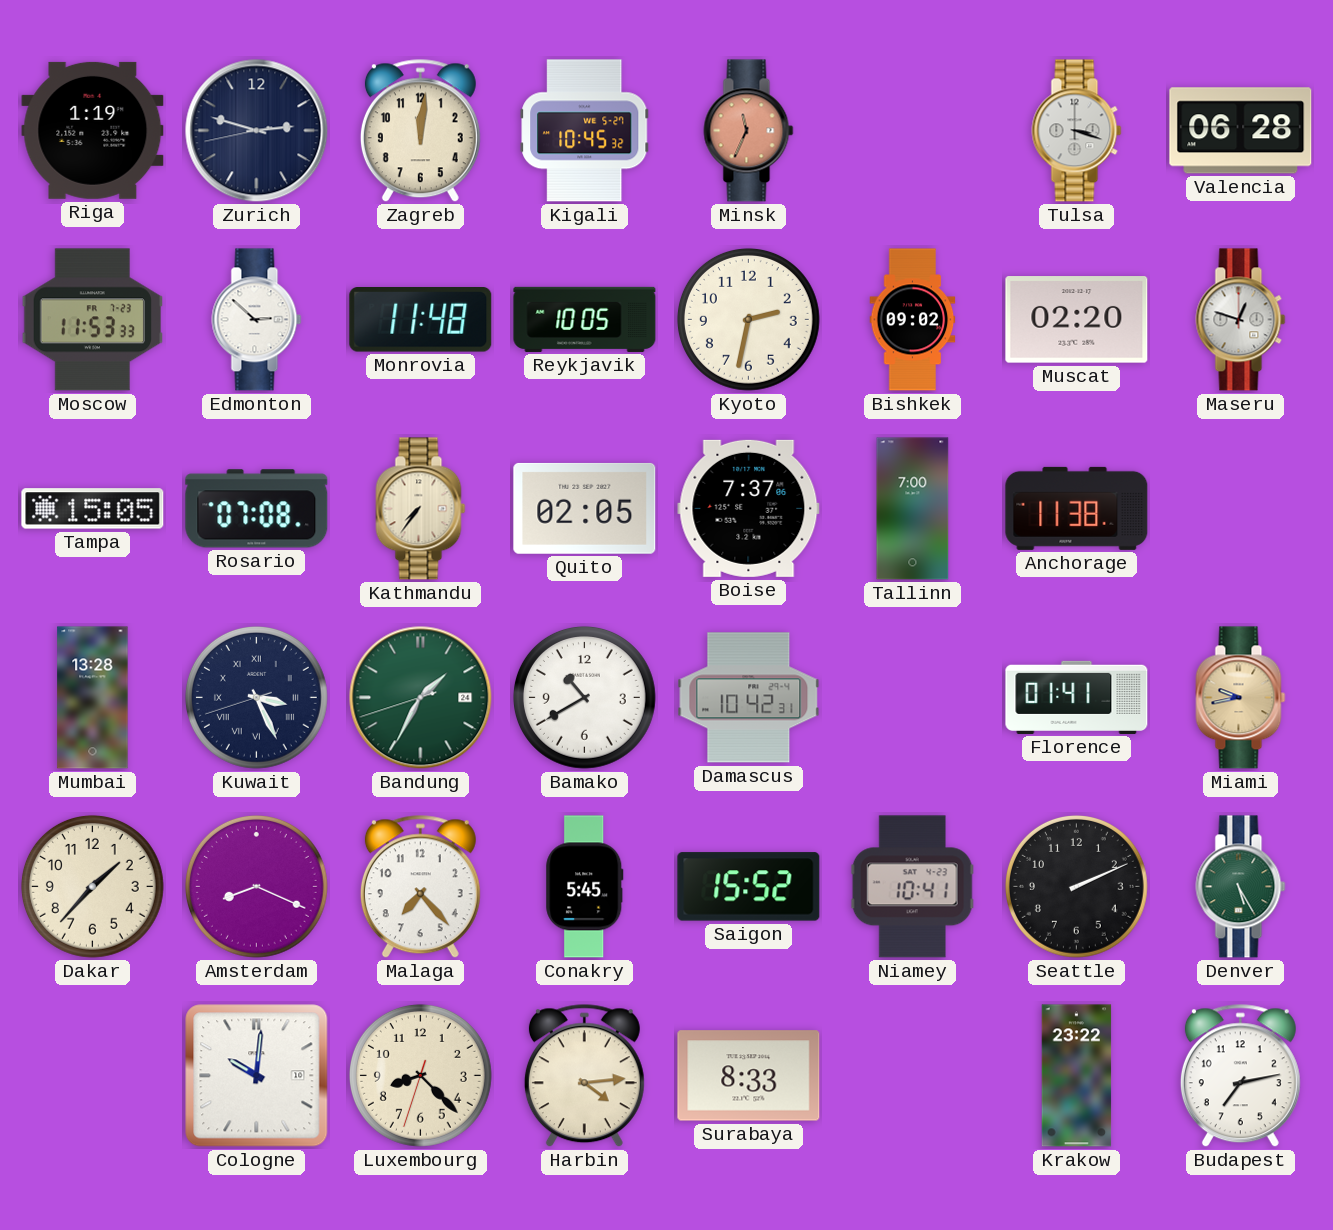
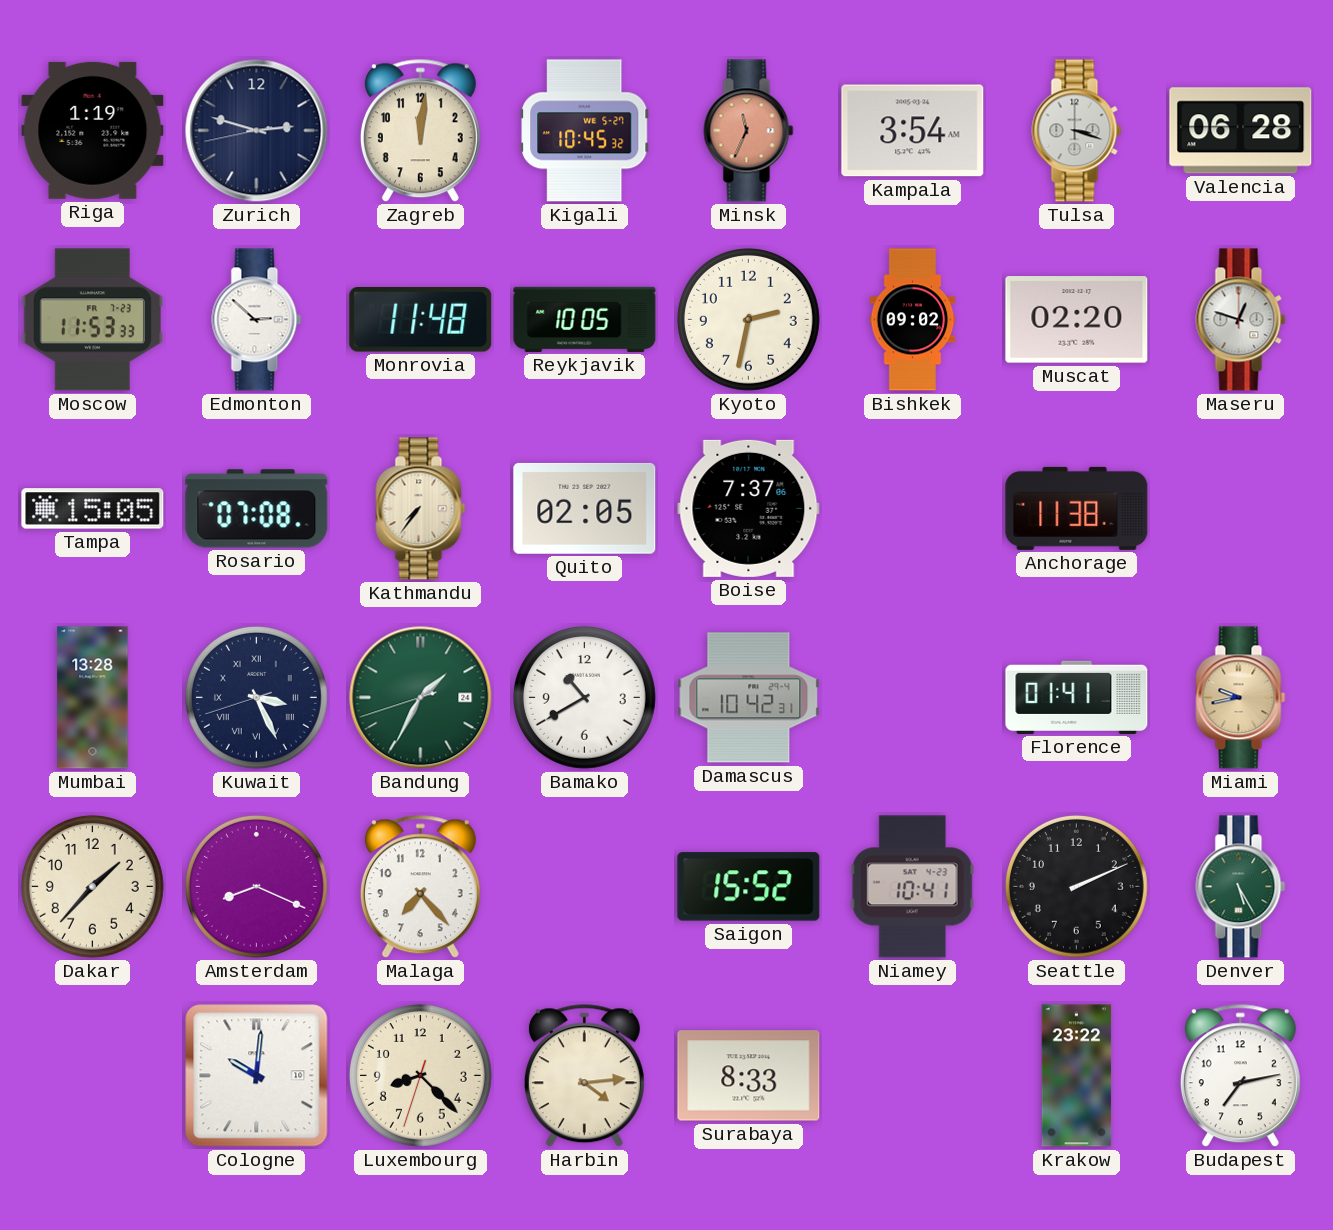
Kampala: none -> 3:54
Tallinn: 7:00 -> none
Conakry: 5:45 -> none
